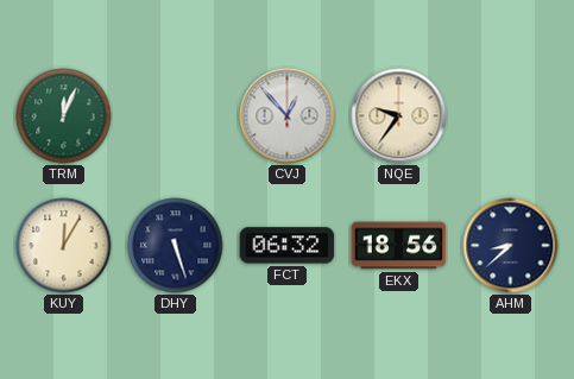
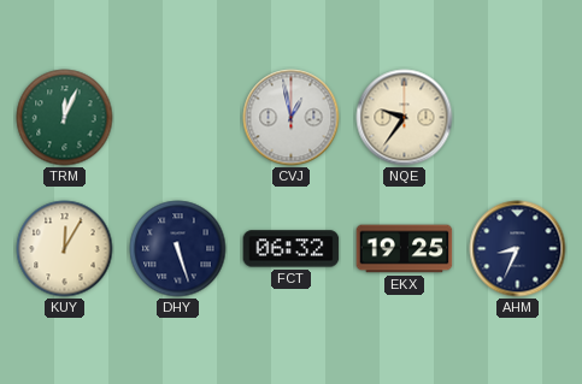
CVJ: 12:53 -> 12:58
EKX: 18:56 -> 19:25
AHM: 8:38 -> 8:34
